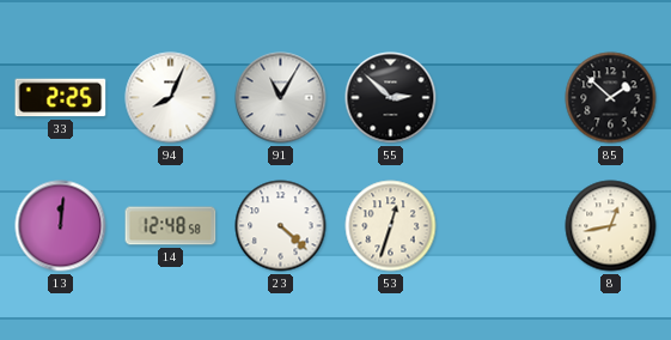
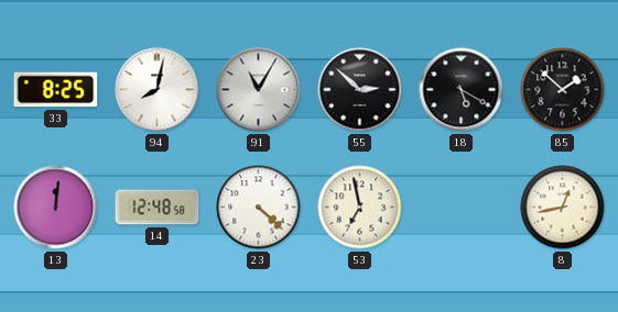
33: 2:25 -> 8:25
94: 8:04 -> 8:02
18: none -> 5:20
53: 12:33 -> 6:58
